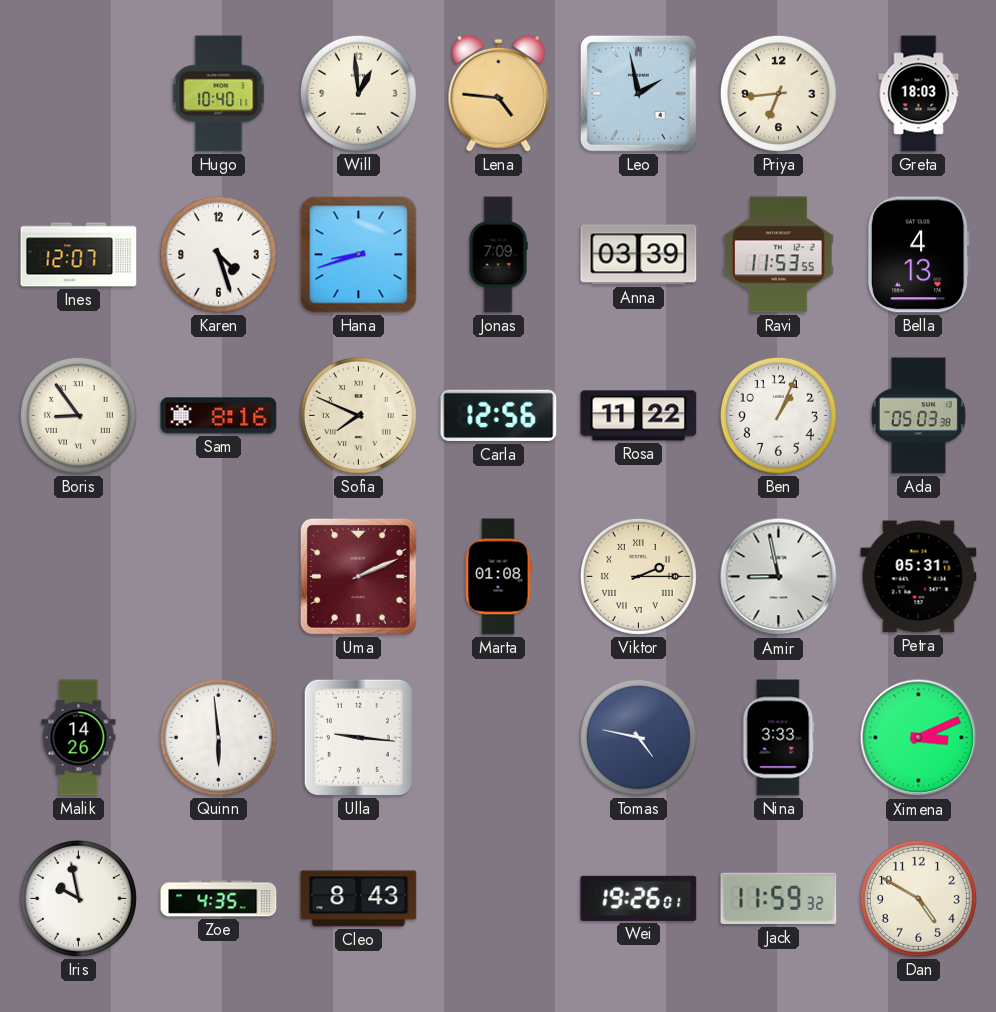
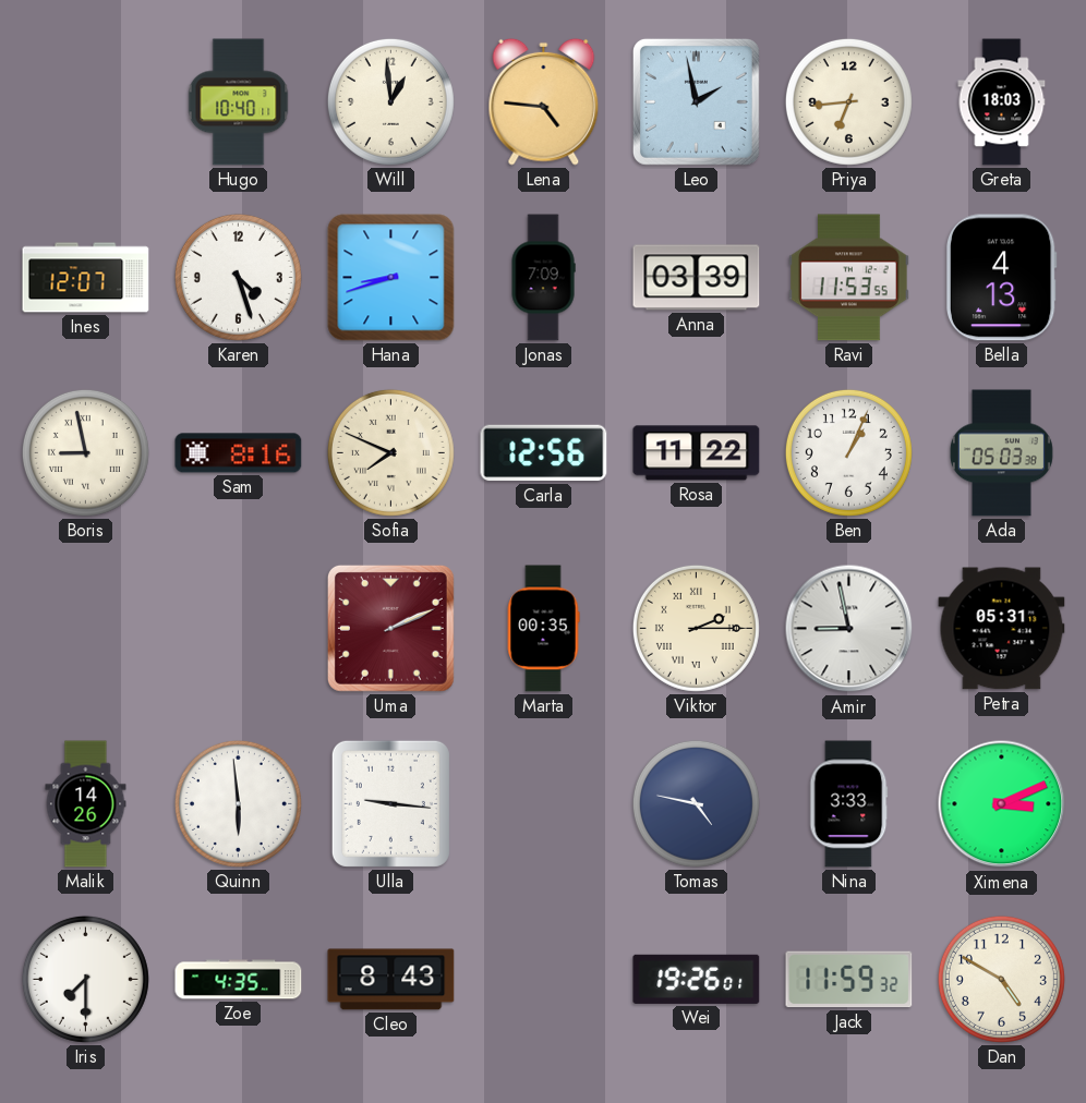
Boris: 8:54 -> 8:58
Marta: 01:08 -> 00:35
Iris: 9:58 -> 7:30
